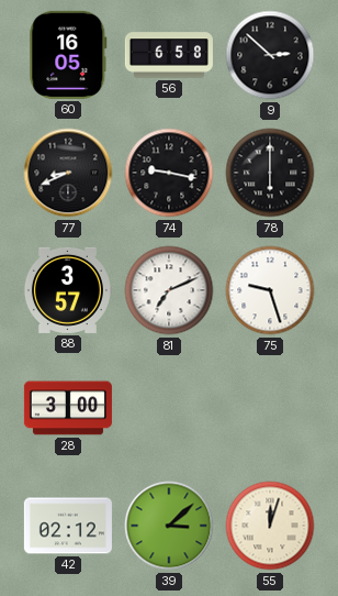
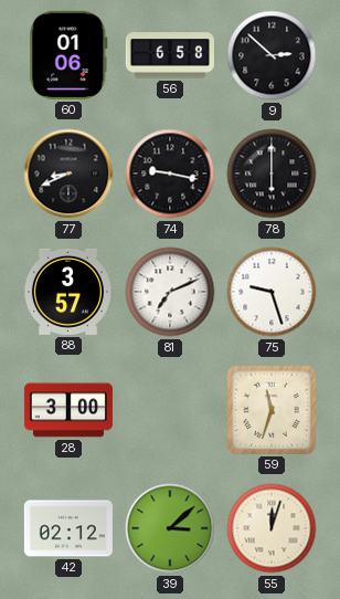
60: 16:05 -> 01:06
59: none -> 11:33
